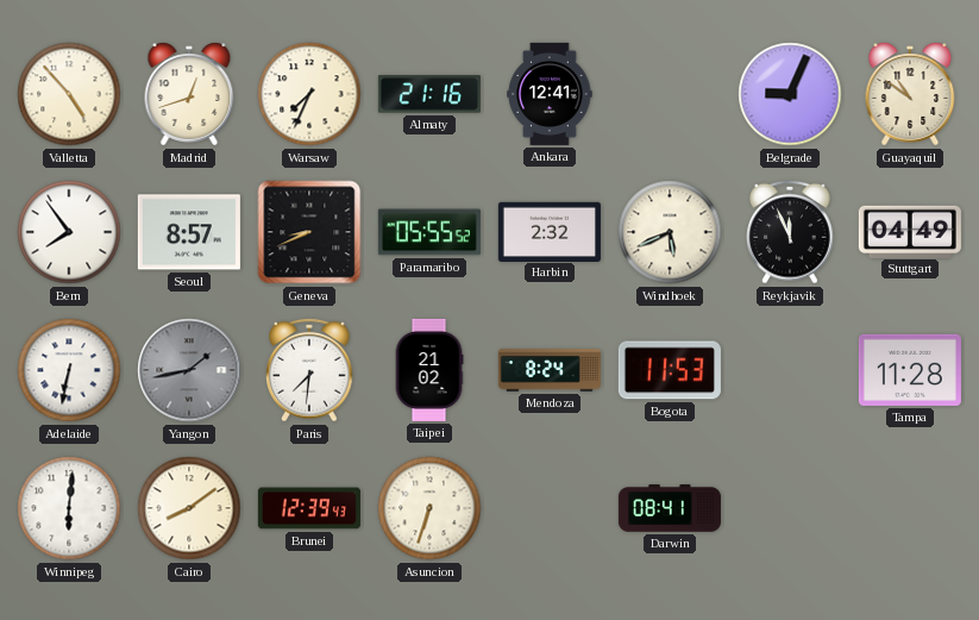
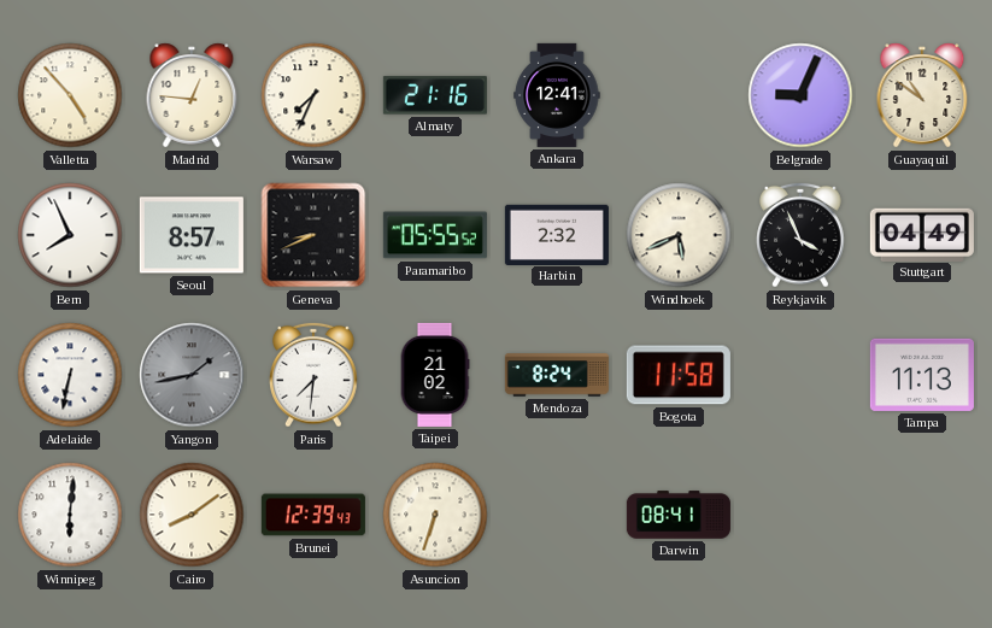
Madrid: 12:42 -> 12:46
Bern: 7:54 -> 7:56
Reykjavik: 11:56 -> 3:56
Bogota: 11:53 -> 11:58
Tampa: 11:28 -> 11:13
